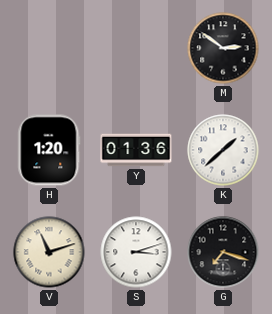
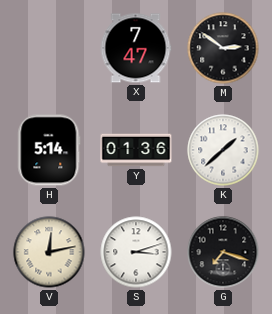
X: none -> 7:47
H: 1:20 -> 5:14
V: 11:12 -> 12:13
